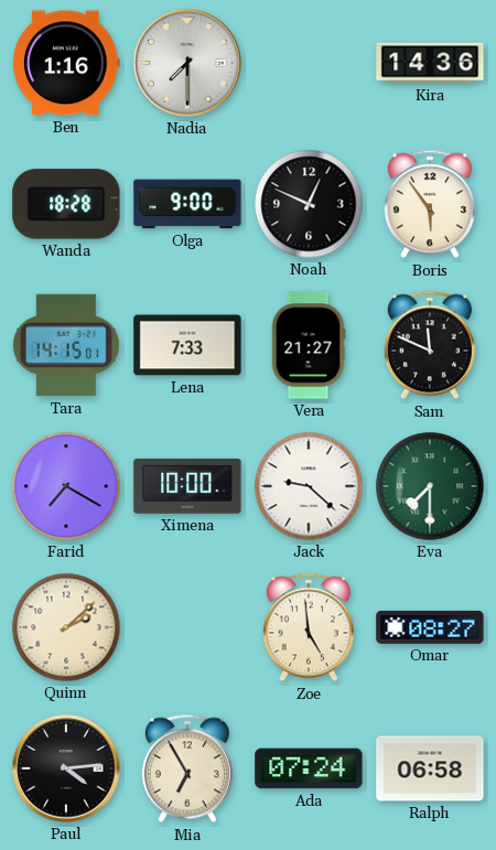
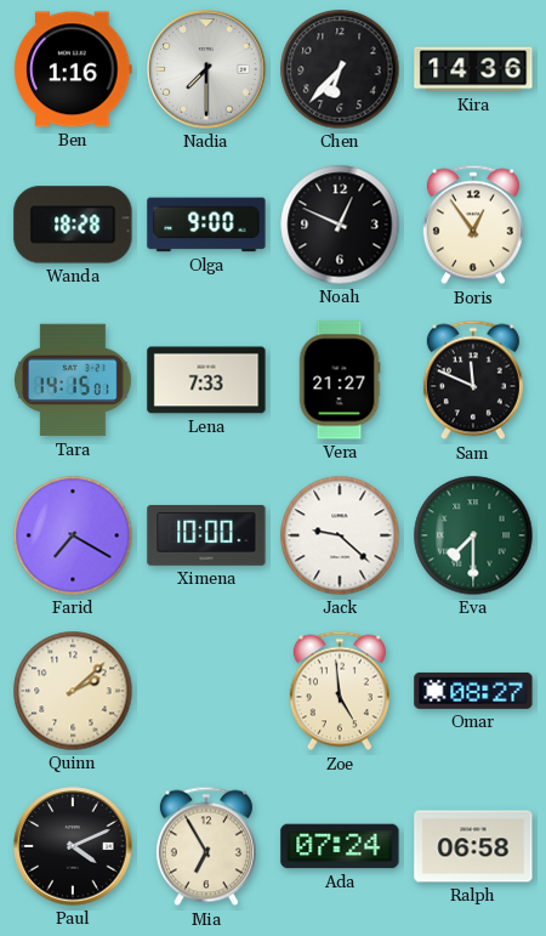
Chen: none -> 6:37
Boris: 5:54 -> 12:54
Paul: 4:14 -> 4:11
